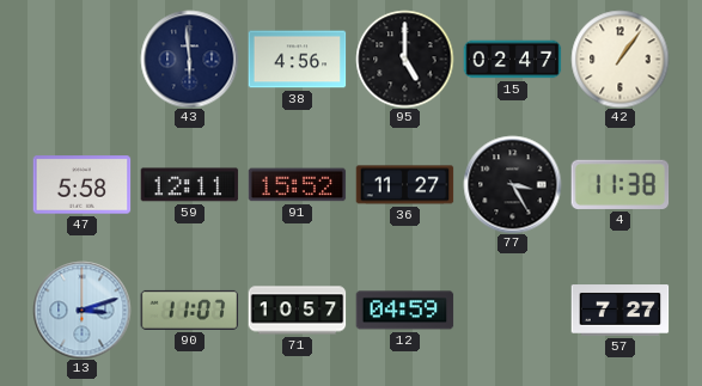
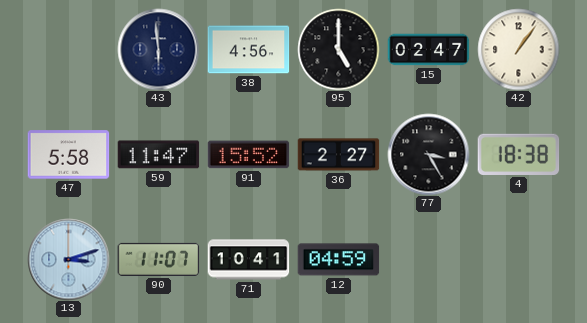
59: 12:11 -> 11:47
36: 11:27 -> 2:27
4: 11:38 -> 18:38
71: 10:57 -> 10:41
57: 7:27 -> none
